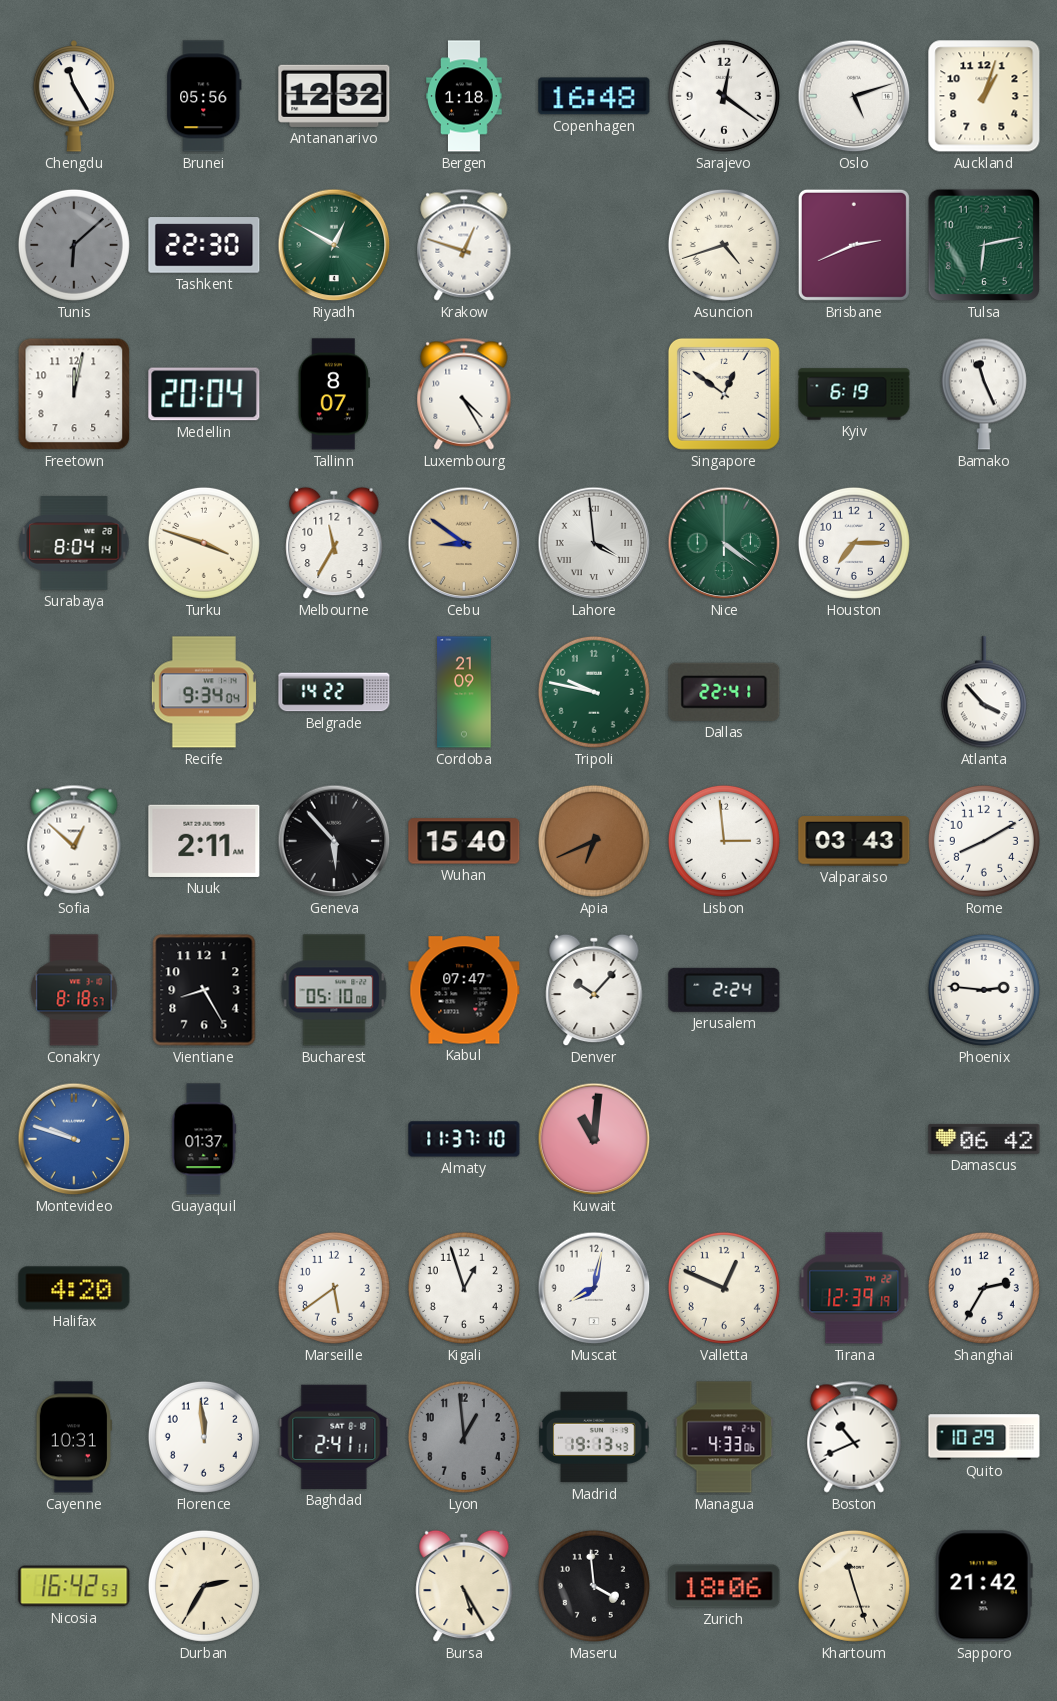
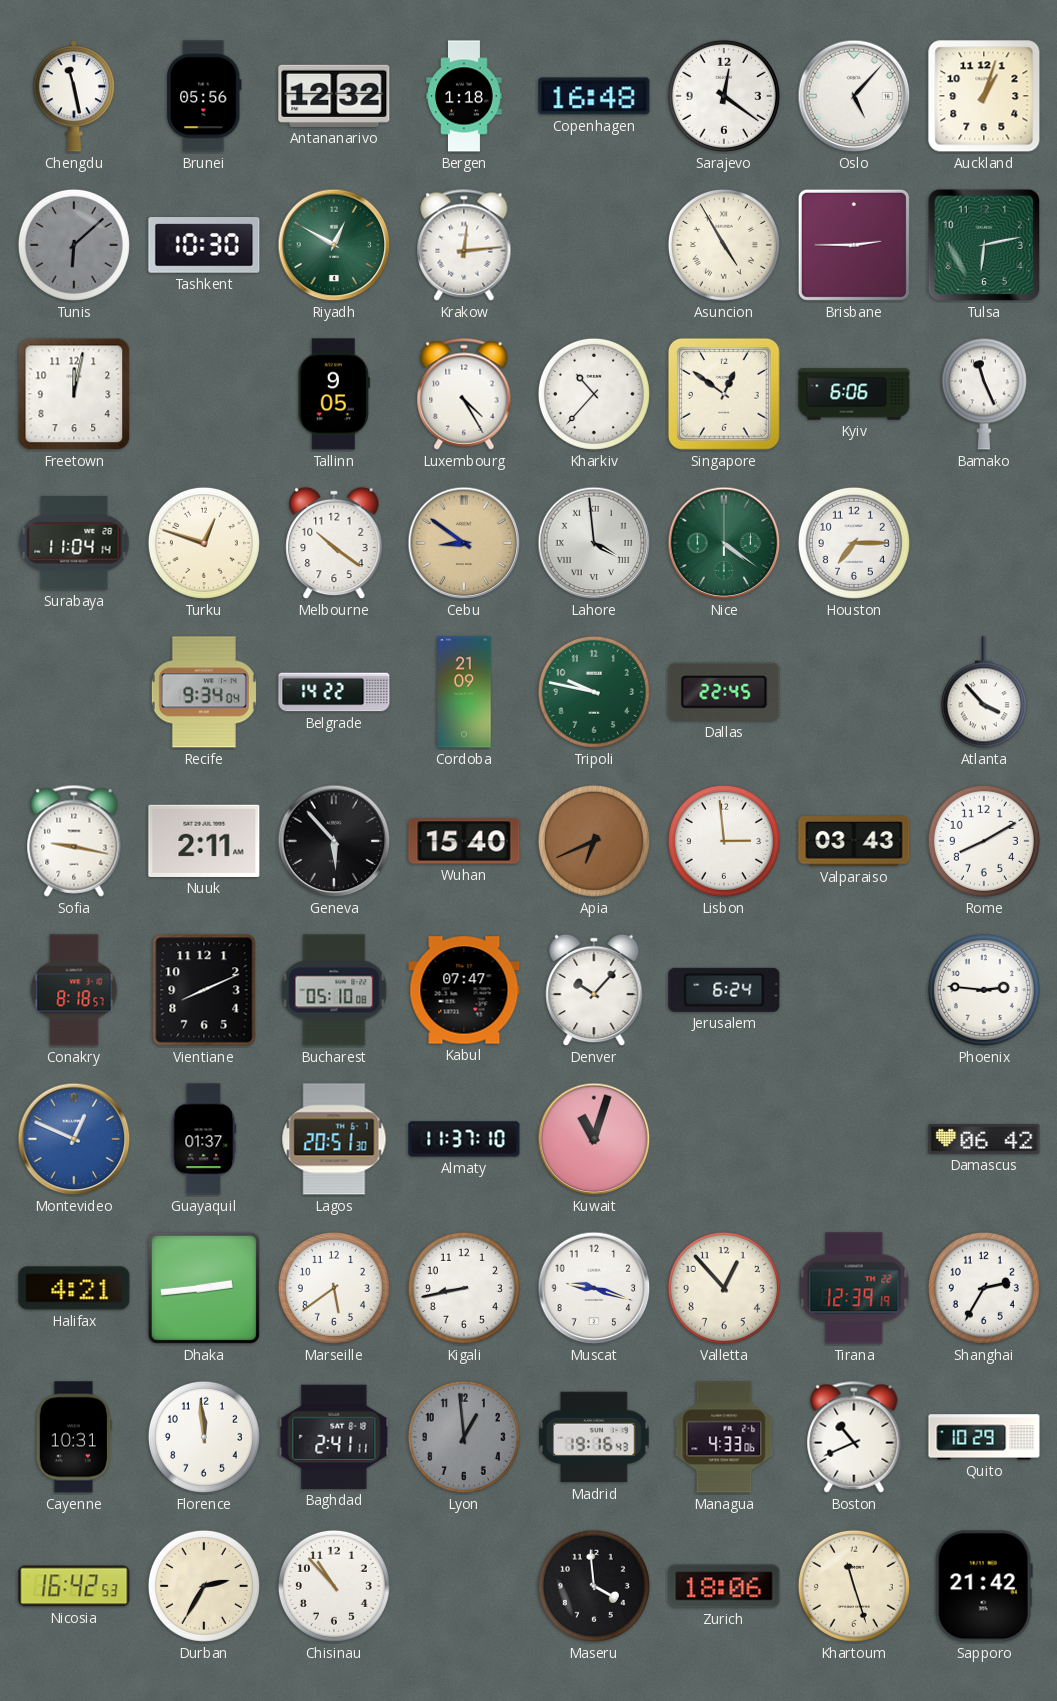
Chengdu: 11:25 -> 11:28
Oslo: 5:12 -> 5:07
Tashkent: 22:30 -> 10:30
Krakow: 12:48 -> 12:14
Asuncion: 4:42 -> 4:55
Brisbane: 2:41 -> 2:45
Medellin: 20:04 -> none
Tallinn: 8:07 -> 9:05
Kharkiv: none -> 10:37
Kyiv: 6:19 -> 6:06
Surabaya: 8:04 -> 11:04
Turku: 3:48 -> 12:48
Melbourne: 11:35 -> 10:21
Dallas: 22:41 -> 22:45
Sofia: 12:52 -> 9:17
Vientiane: 8:25 -> 8:11
Jerusalem: 2:24 -> 6:24
Montevideo: 9:48 -> 12:49
Lagos: none -> 20:51
Kuwait: 11:01 -> 11:03
Halifax: 4:20 -> 4:21
Dhaka: none -> 2:44
Kigali: 12:57 -> 8:43
Muscat: 8:02 -> 9:18
Valletta: 12:49 -> 12:53
Madrid: 19:13 -> 19:16
Chisinau: none -> 10:53
Bursa: 5:25 -> none
